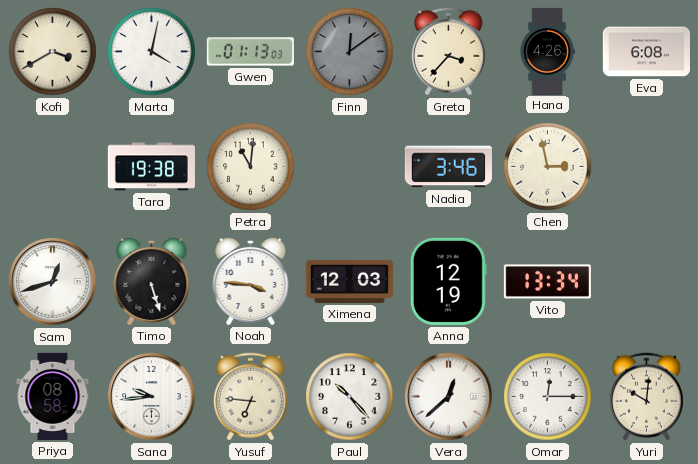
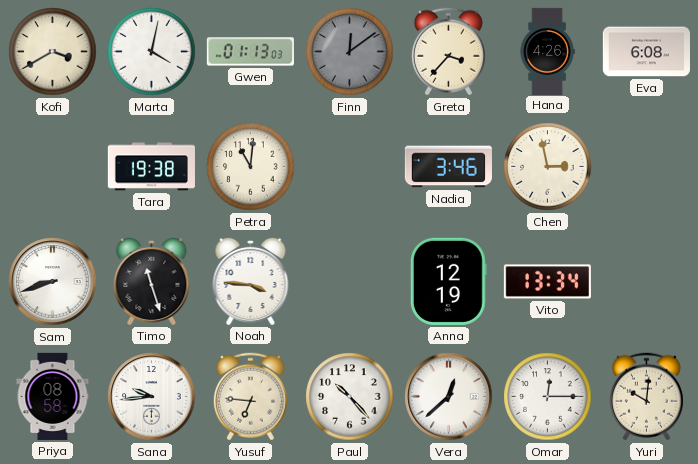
Sam: 12:42 -> 8:42
Timo: 5:27 -> 11:27
Ximena: 12:03 -> none
